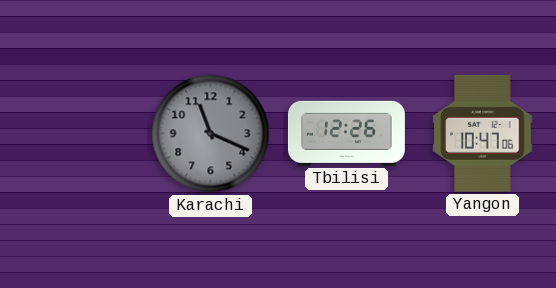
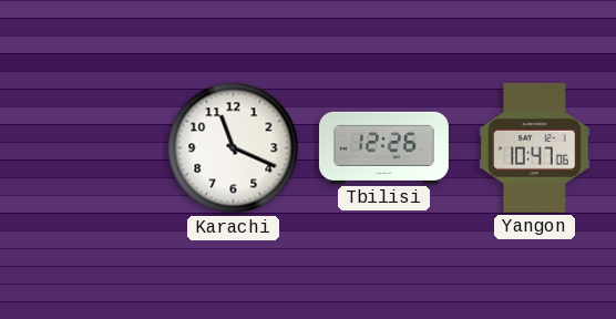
Karachi dial: grey -> white
